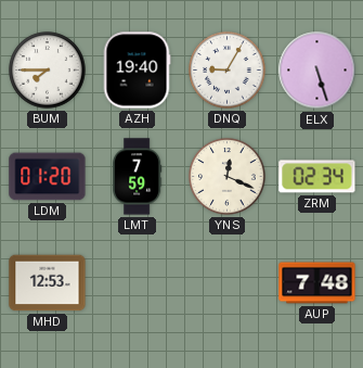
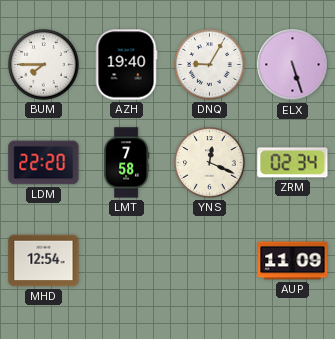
LDM: 01:20 -> 22:20
LMT: 7:59 -> 7:58
MHD: 12:53 -> 12:54
AUP: 7:48 -> 11:09
